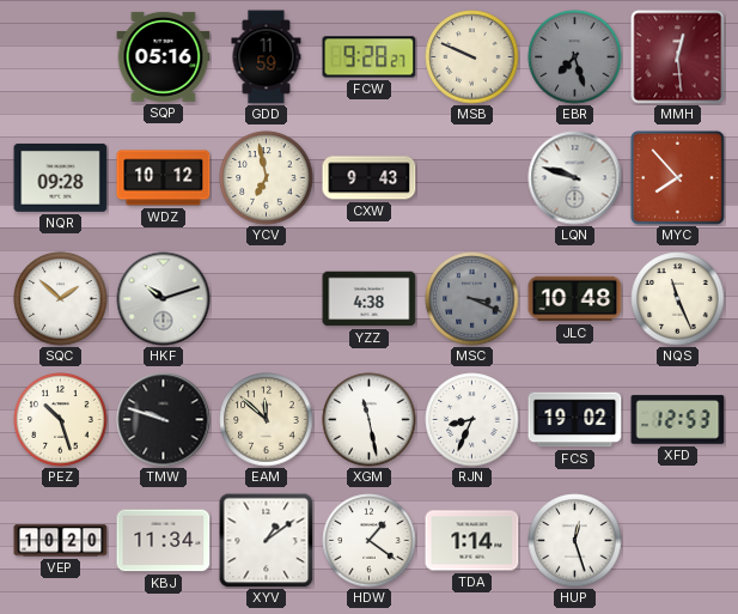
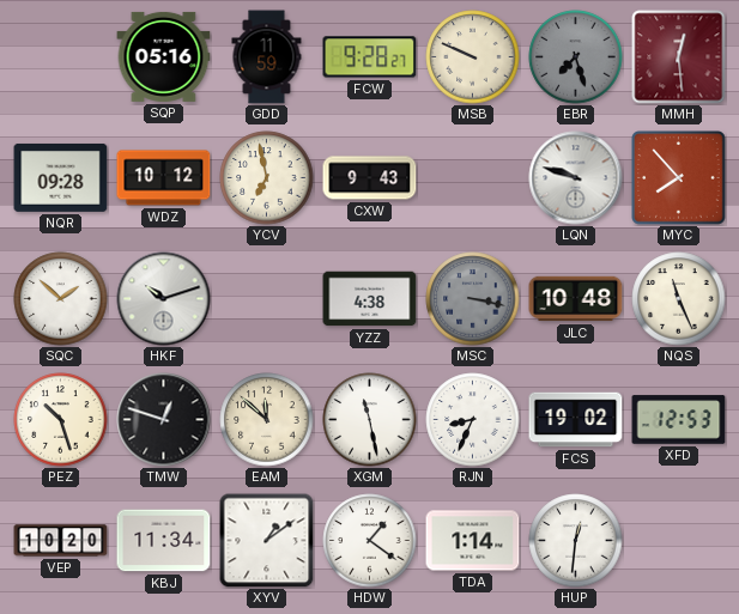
MSC: 3:19 -> 3:17
TMW: 9:48 -> 12:48
HUP: 12:27 -> 12:31
